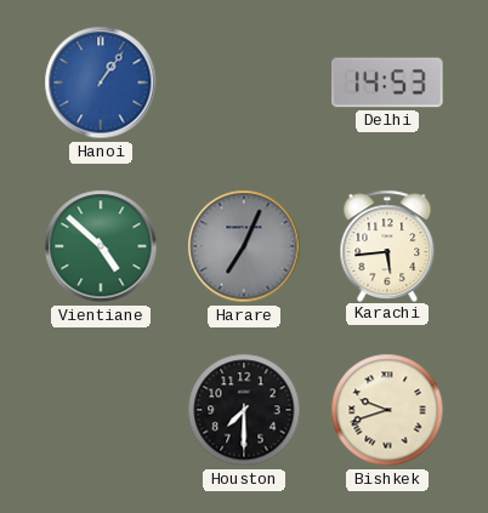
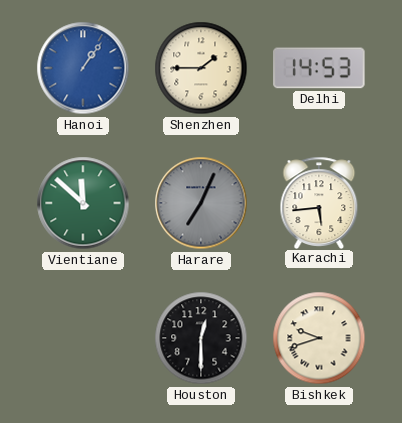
Shenzhen: none -> 1:45
Vientiane: 4:52 -> 11:52
Houston: 7:30 -> 12:30
